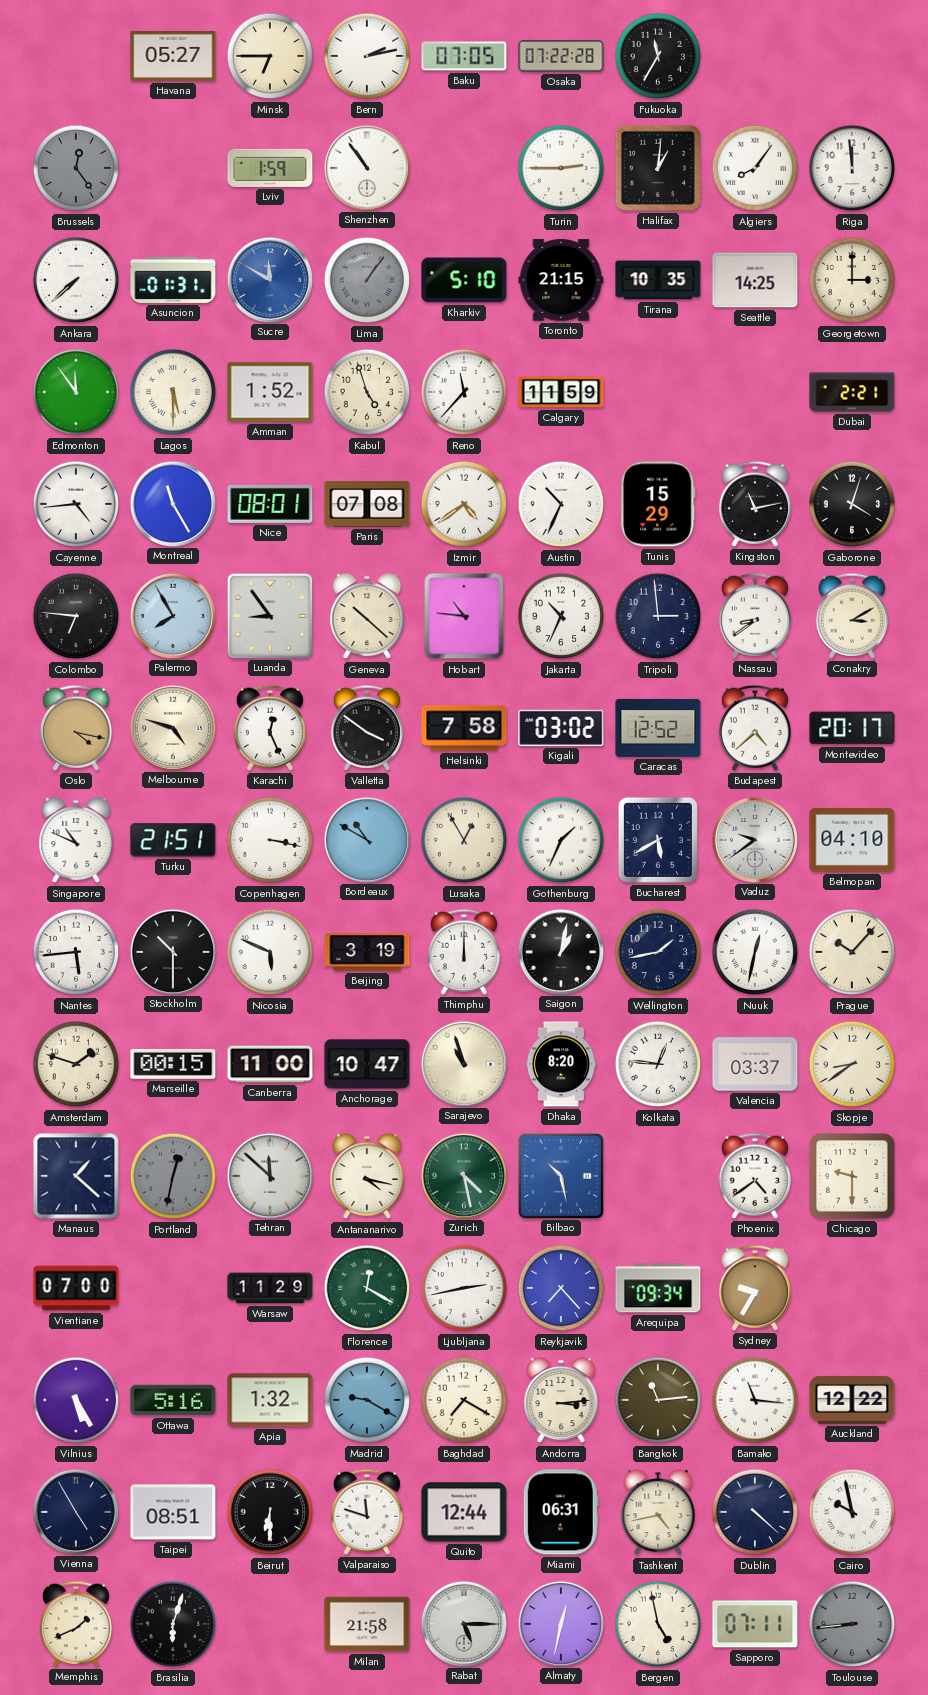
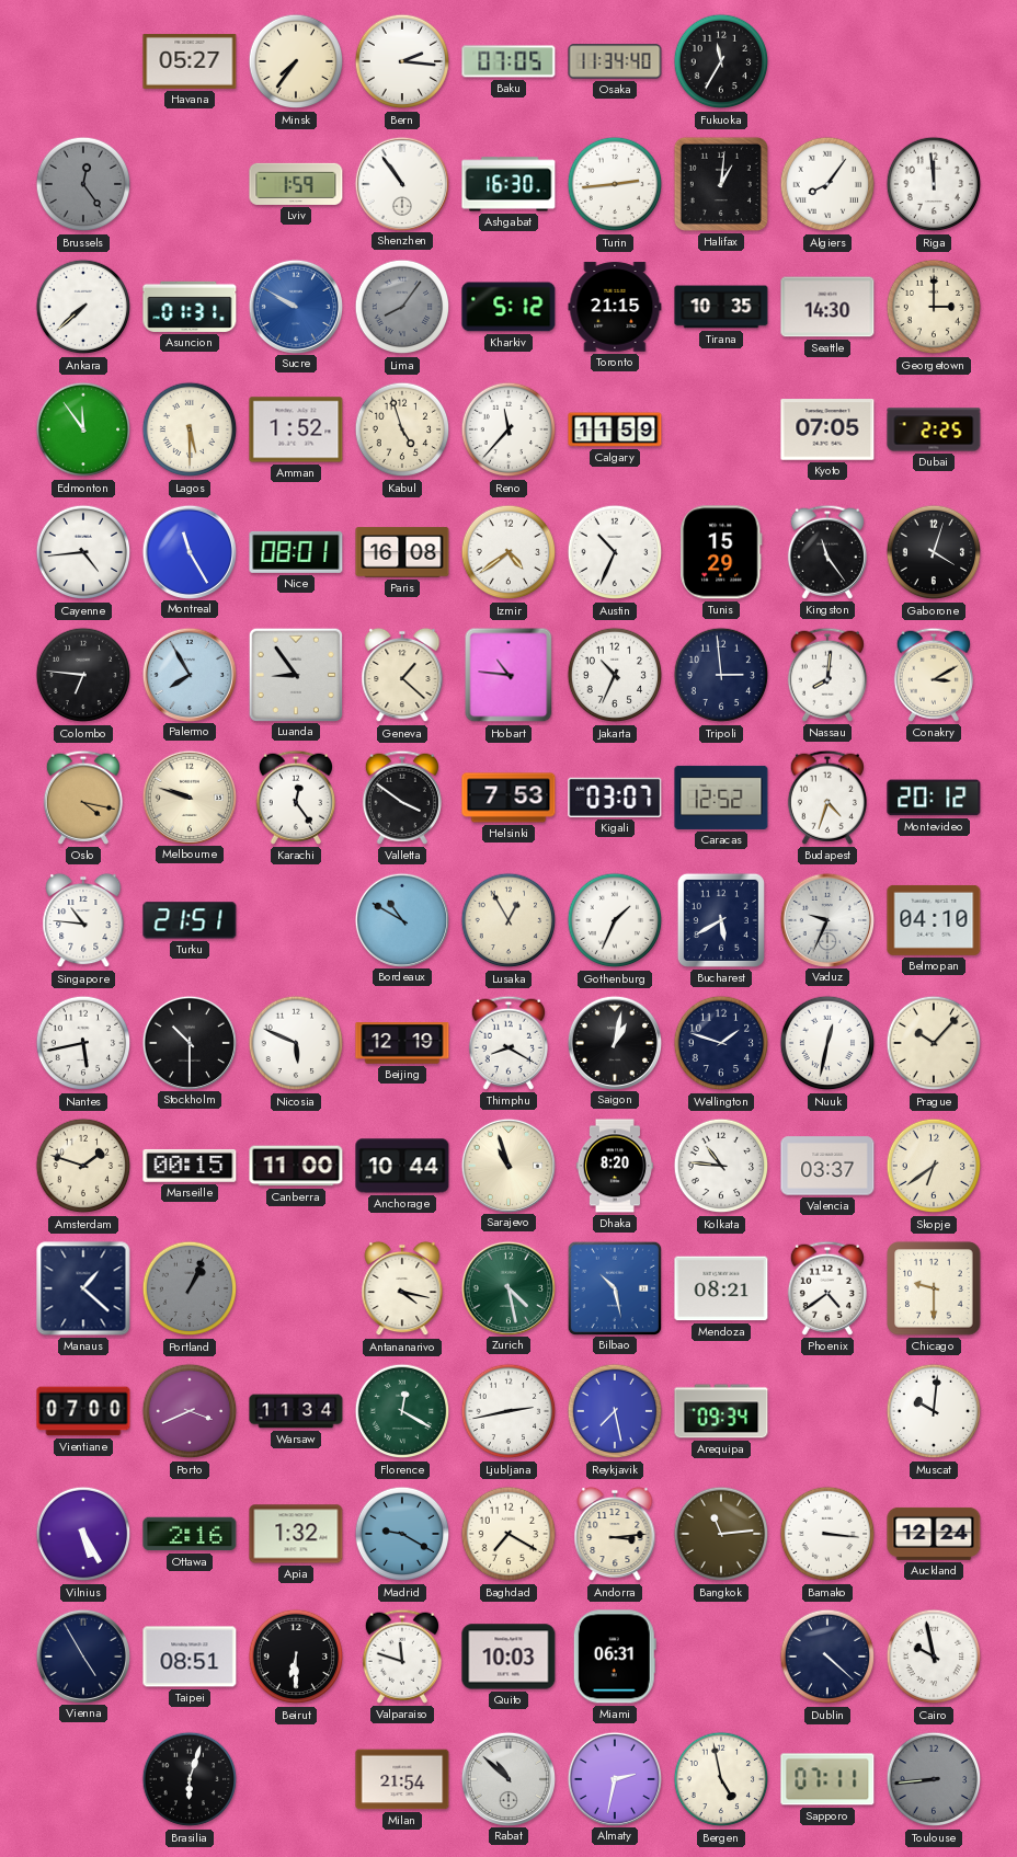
Minsk: 6:45 -> 7:36
Bern: 2:13 -> 2:16
Osaka: 07:22 -> 11:34
Ashgabat: none -> 16:30
Turin: 2:45 -> 2:44
Sucre: 11:50 -> 9:50
Lima: 1:06 -> 8:06
Kharkiv: 5:10 -> 5:12
Seattle: 14:25 -> 14:30
Kyoto: none -> 07:05
Dubai: 2:21 -> 2:25
Paris: 07:08 -> 16:08
Kingston: 11:13 -> 11:24
Geneva: 10:22 -> 1:22
Nassau: 8:39 -> 8:01
Melbourne: 4:48 -> 9:48
Karachi: 12:26 -> 12:24
Helsinki: 7:58 -> 7:53
Kigali: 03:02 -> 03:07
Budapest: 4:38 -> 4:33
Montevideo: 20:17 -> 20:12
Singapore: 10:49 -> 10:46
Copenhagen: 3:17 -> none
Vaduz: 9:39 -> 9:34
Nantes: 5:44 -> 5:43
Beijing: 3:19 -> 12:19
Thimphu: 12:00 -> 8:20
Wellington: 1:43 -> 1:48
Anchorage: 10:47 -> 10:44
Kolkata: 12:46 -> 10:46
Skopje: 8:39 -> 6:39
Portland: 12:32 -> 1:04
Tehran: 11:52 -> none
Mendoza: none -> 08:21
Porto: none -> 3:41
Warsaw: 11:29 -> 11:34
Reykjavik: 7:23 -> 7:28
Sydney: 9:35 -> none
Muscat: none -> 10:01
Ottawa: 5:16 -> 2:16
Bamako: 11:16 -> 3:16
Auckland: 12:22 -> 12:24
Quito: 12:44 -> 10:03
Tashkent: 4:43 -> none
Memphis: 1:41 -> none
Milan: 21:58 -> 21:54
Rabat: 5:15 -> 10:52
Almaty: 12:32 -> 2:32
